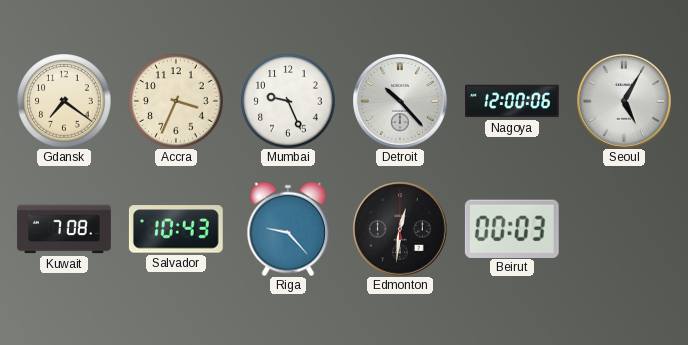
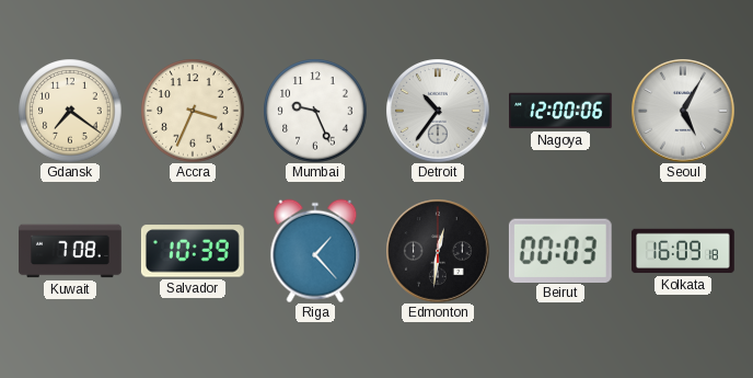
Detroit: 10:23 -> 10:36
Salvador: 10:43 -> 10:39
Riga: 9:23 -> 1:23
Kolkata: none -> 16:09
